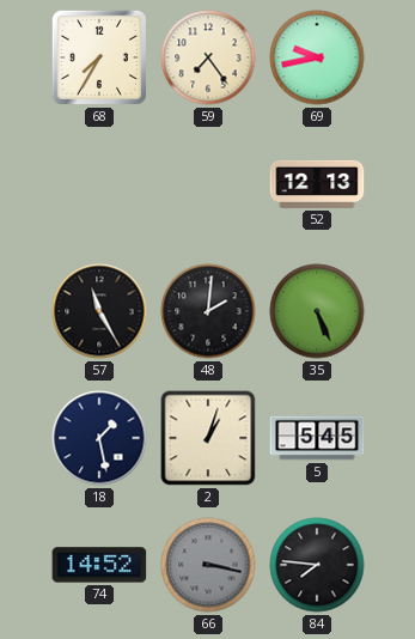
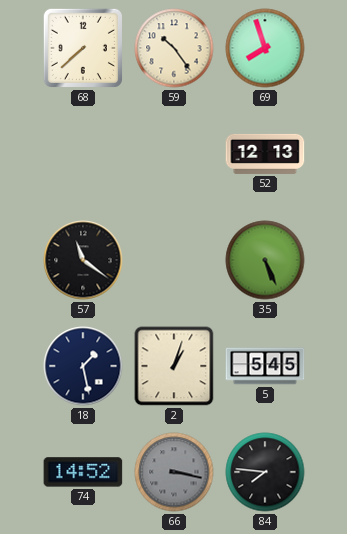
68: 7:35 -> 7:38
59: 7:24 -> 10:24
69: 9:43 -> 7:57
57: 11:25 -> 11:21
48: 2:01 -> none
